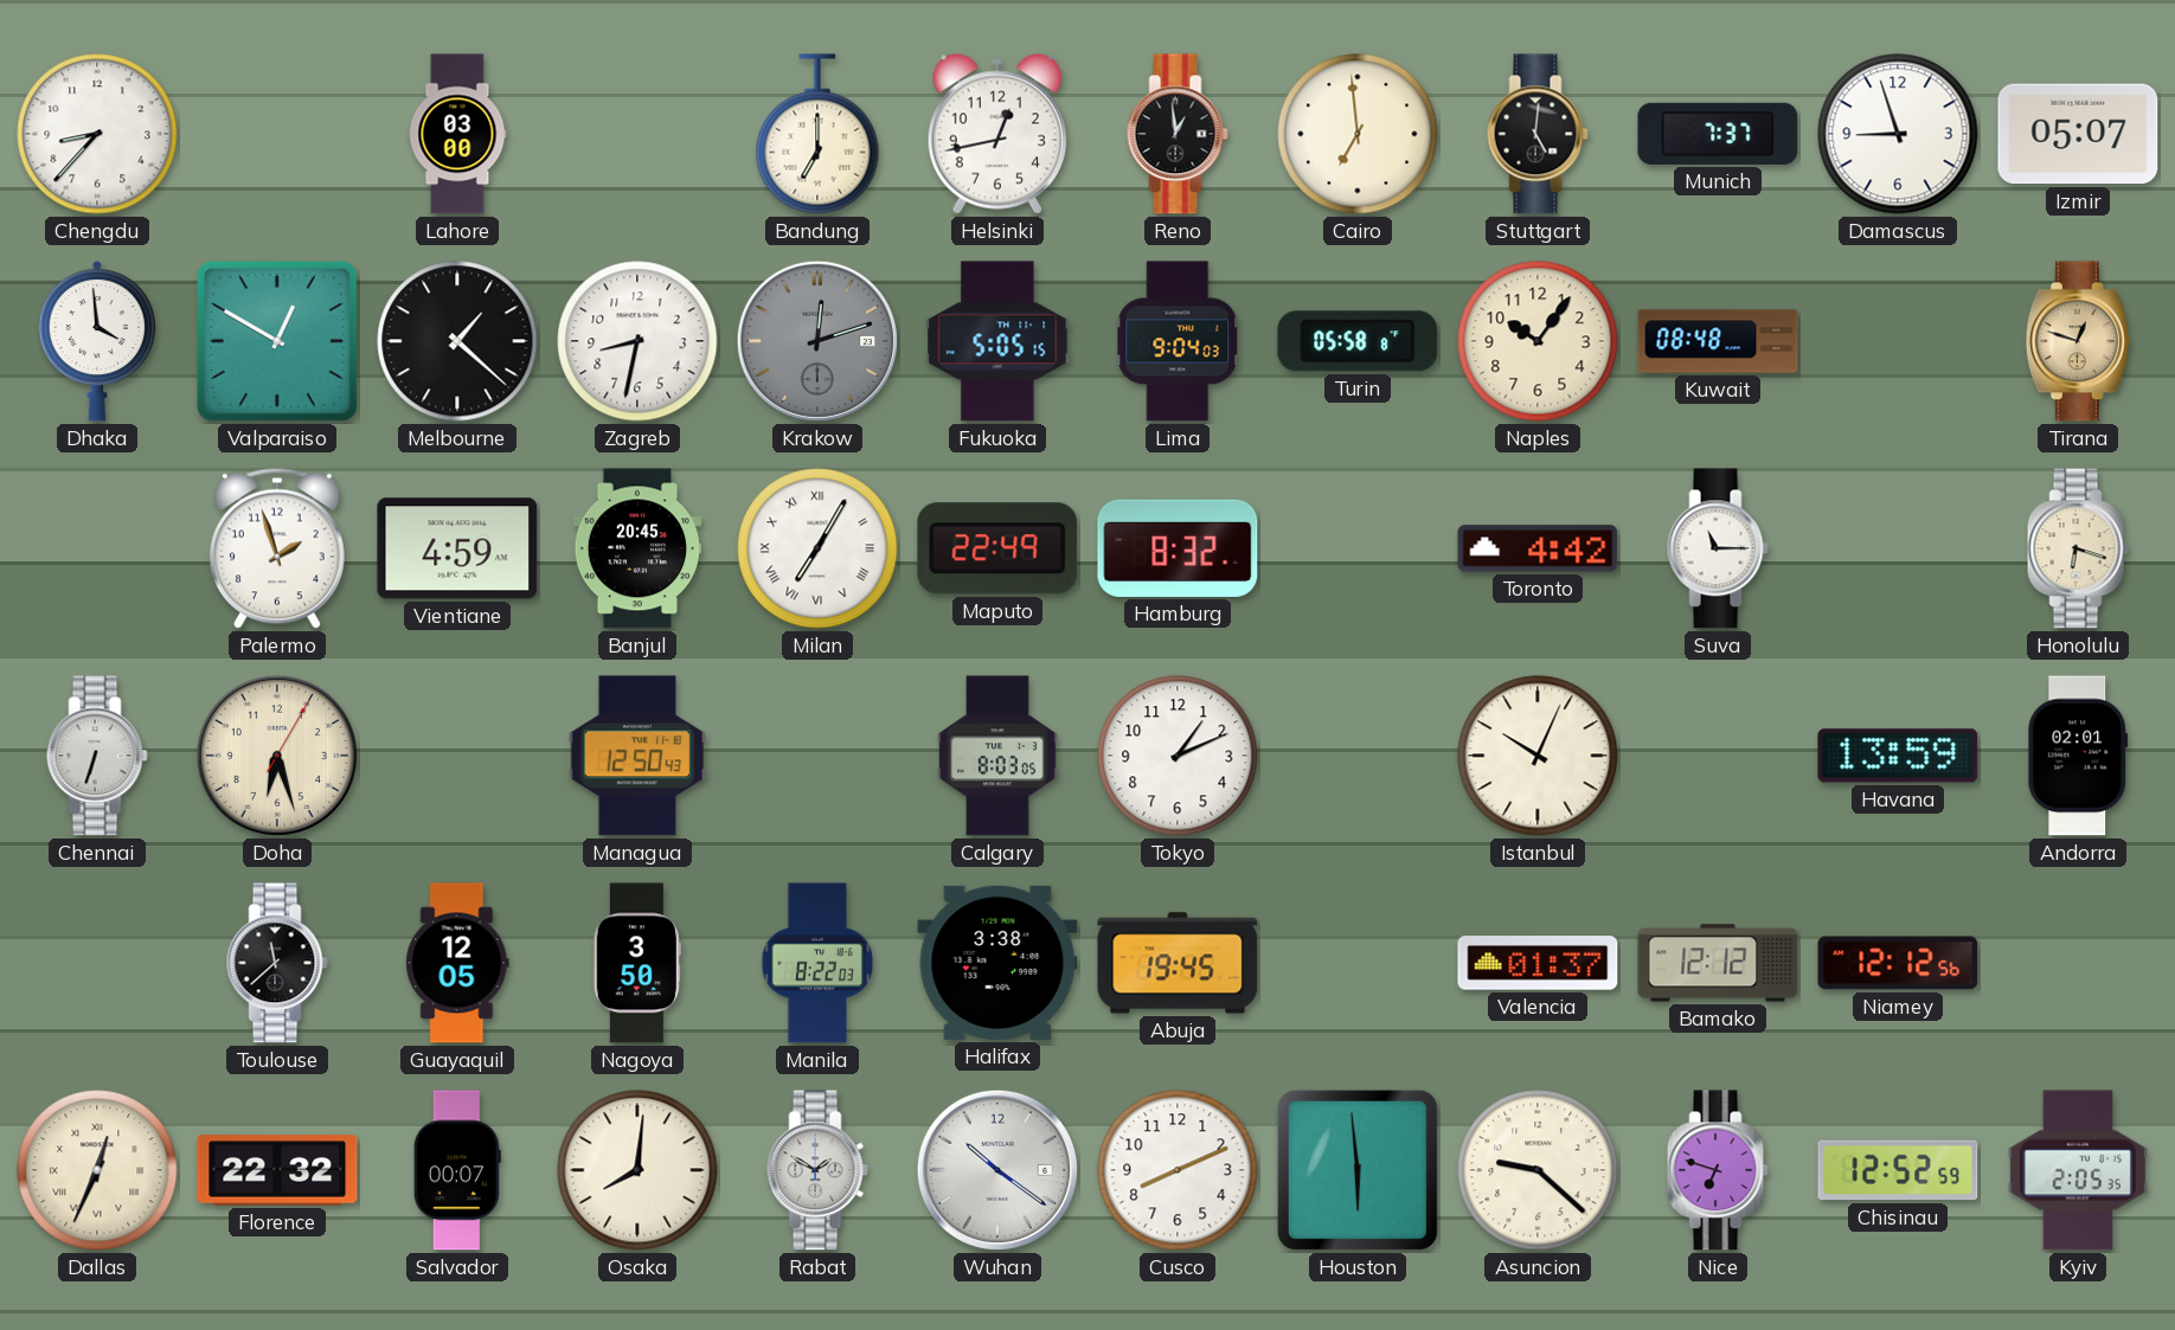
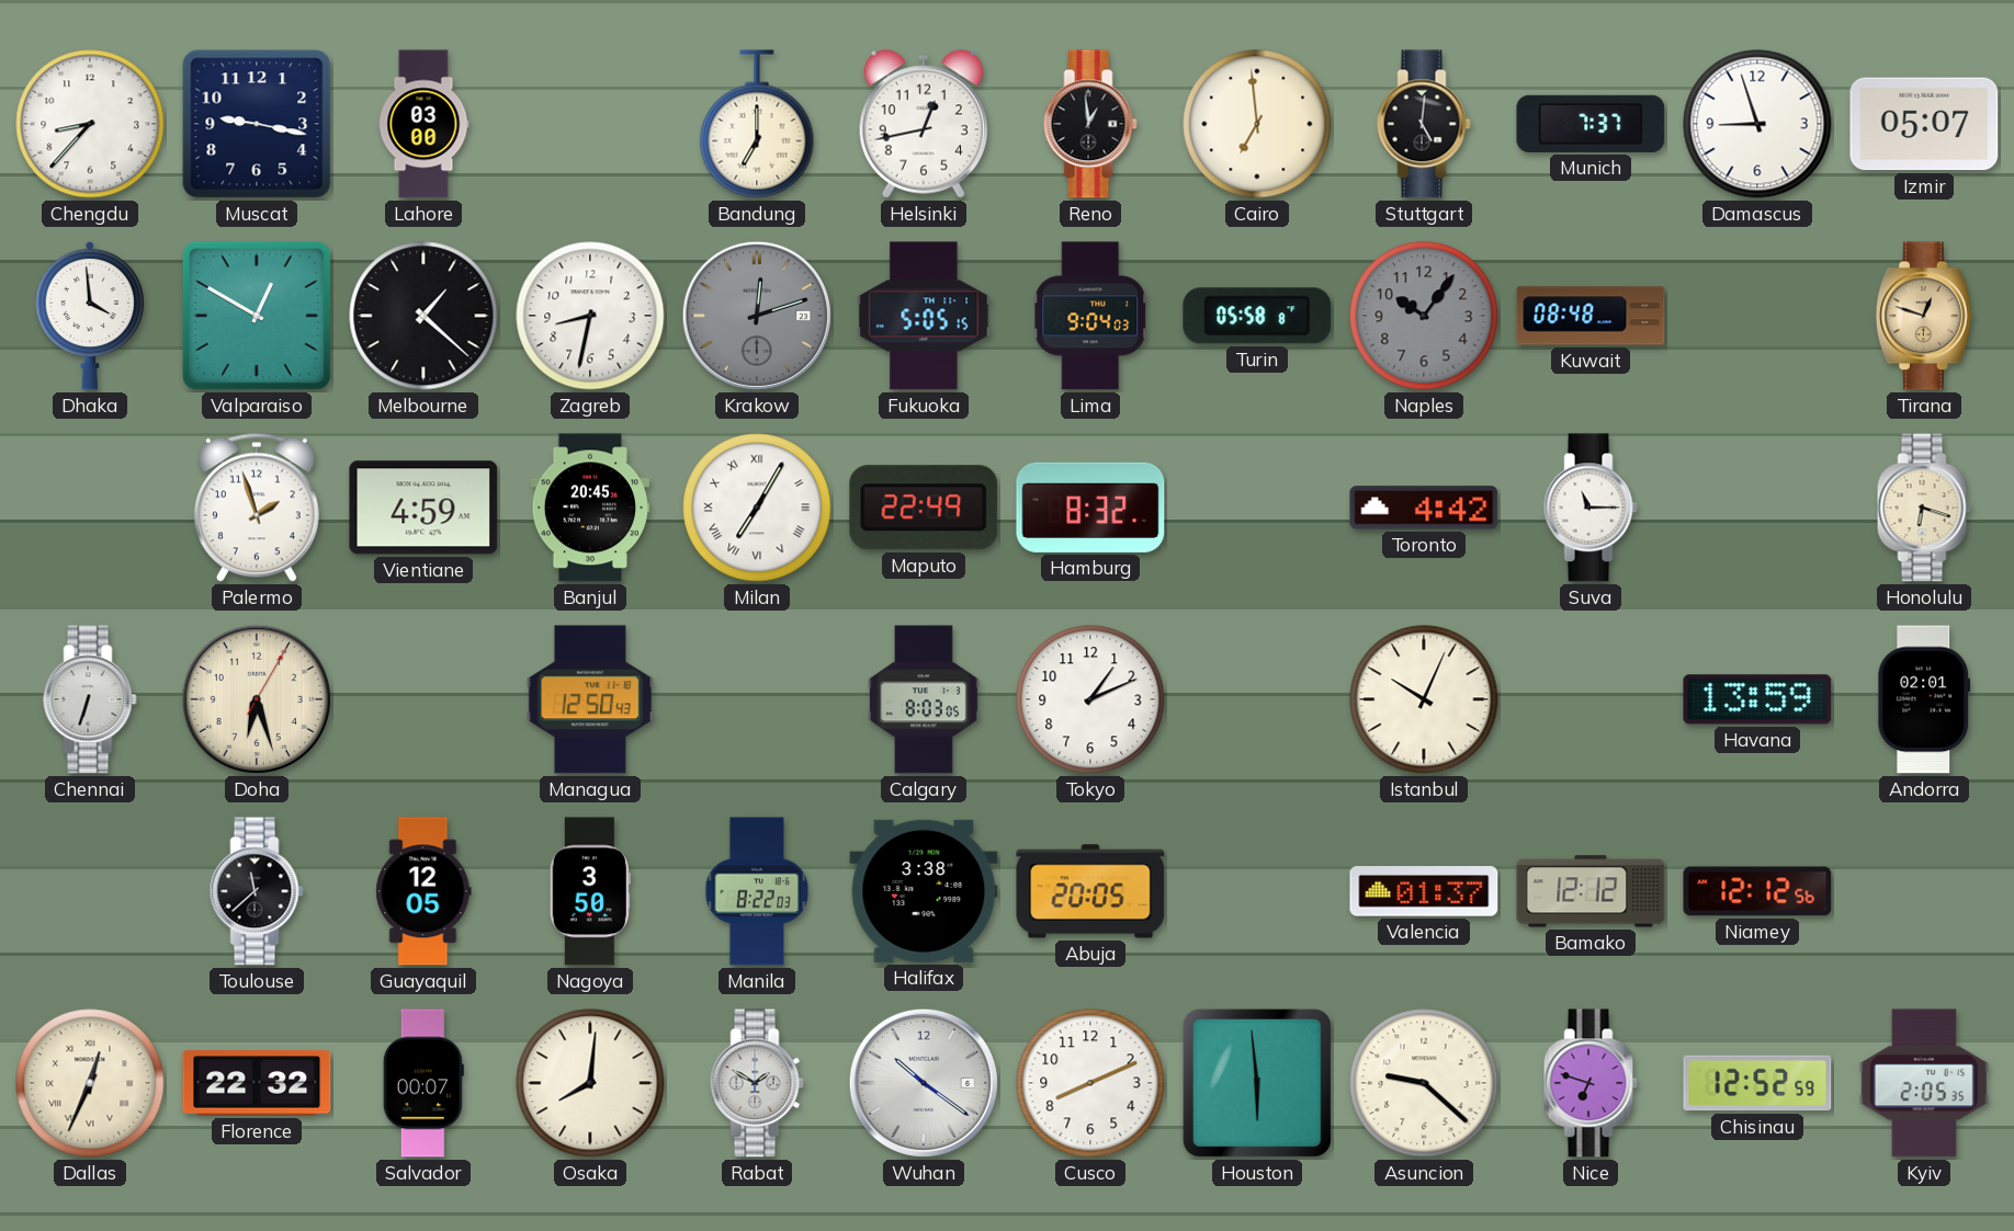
Muscat: none -> 9:17
Naples dial: cream -> grey
Abuja: 19:45 -> 20:05
